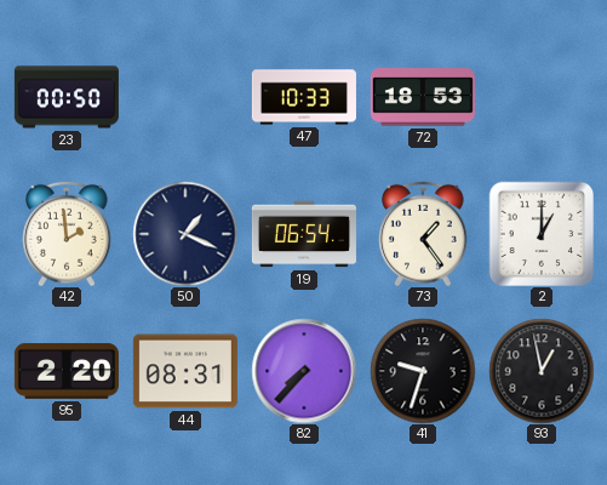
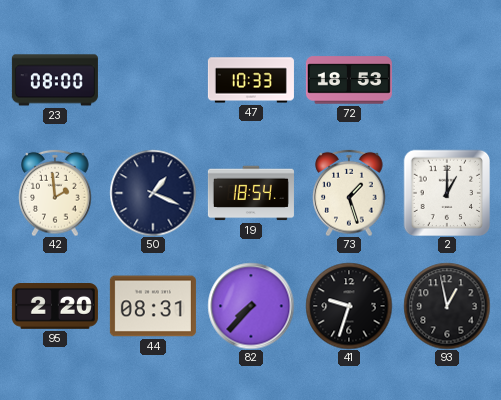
23: 00:50 -> 08:00
19: 06:54 -> 18:54
73: 1:24 -> 1:27
